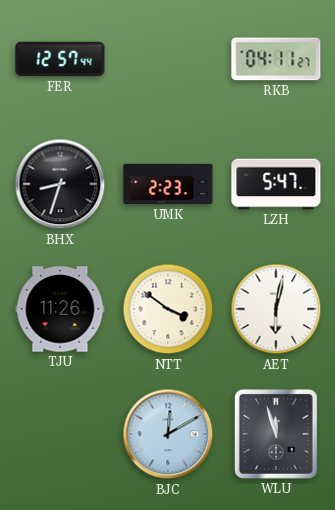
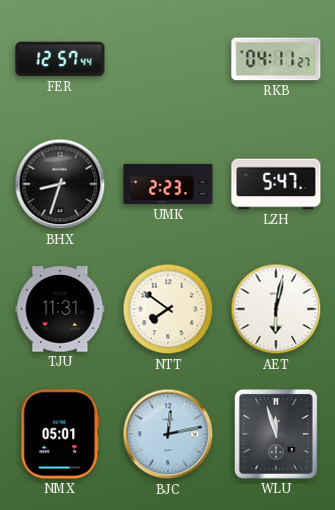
TJU: 11:26 -> 11:31
NTT: 3:51 -> 7:51
NMX: none -> 05:01
BJC: 12:10 -> 12:13
